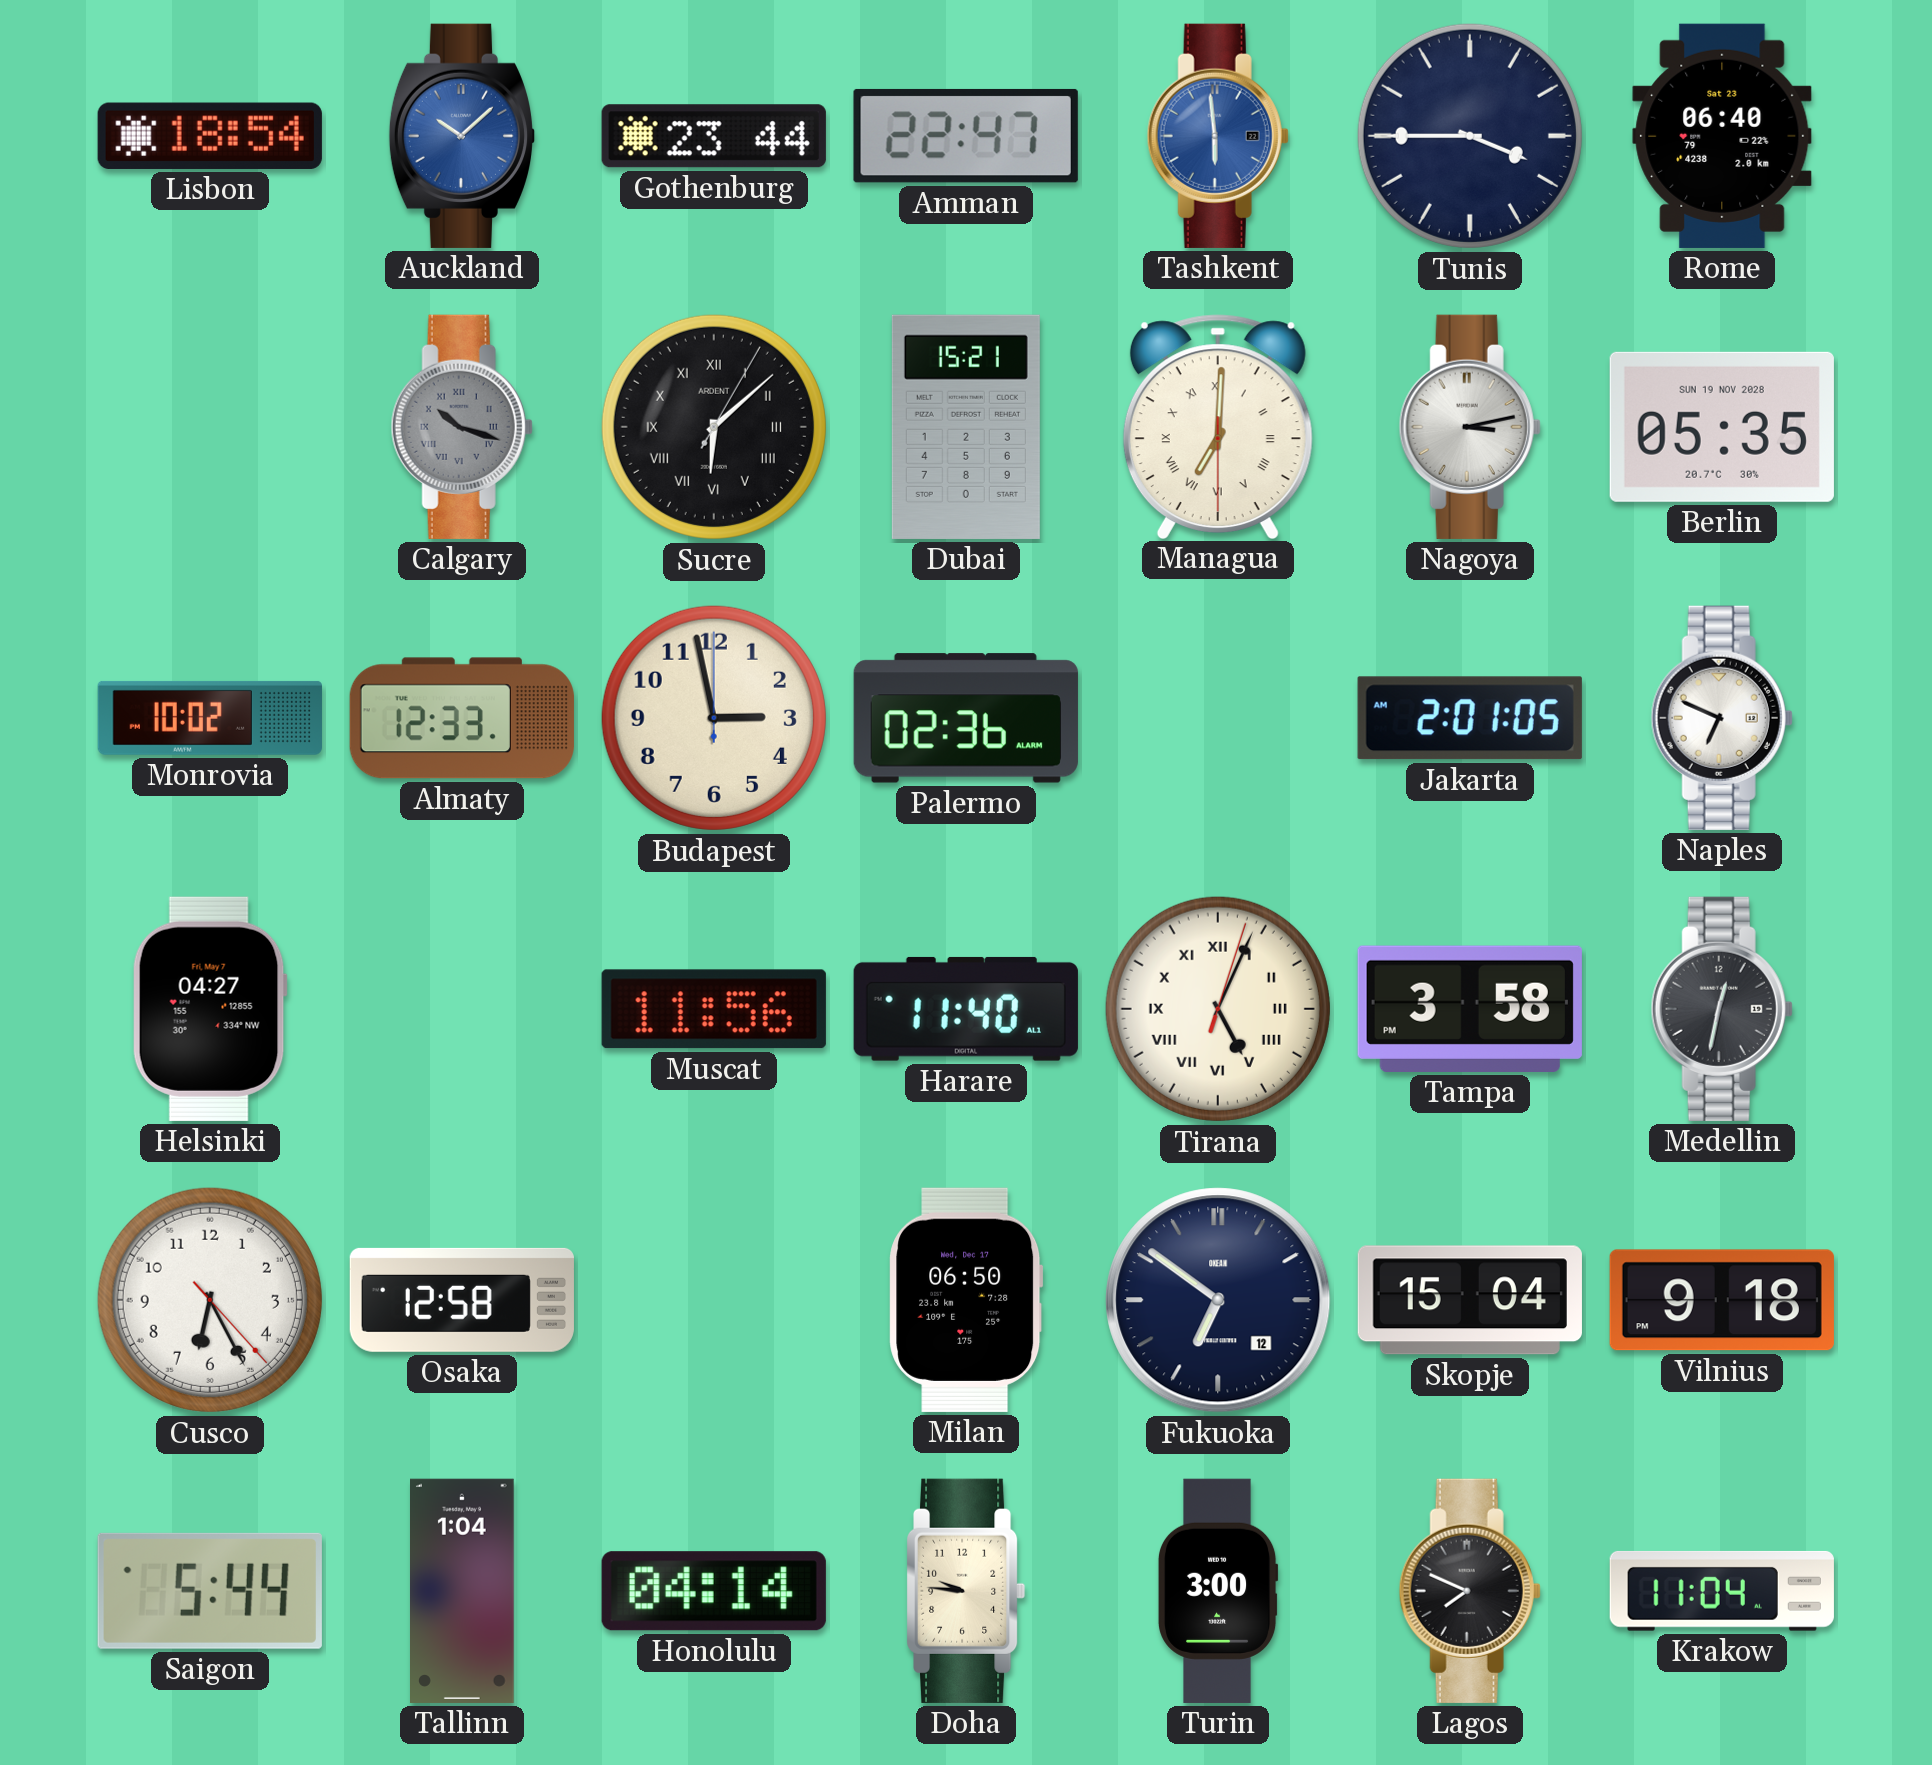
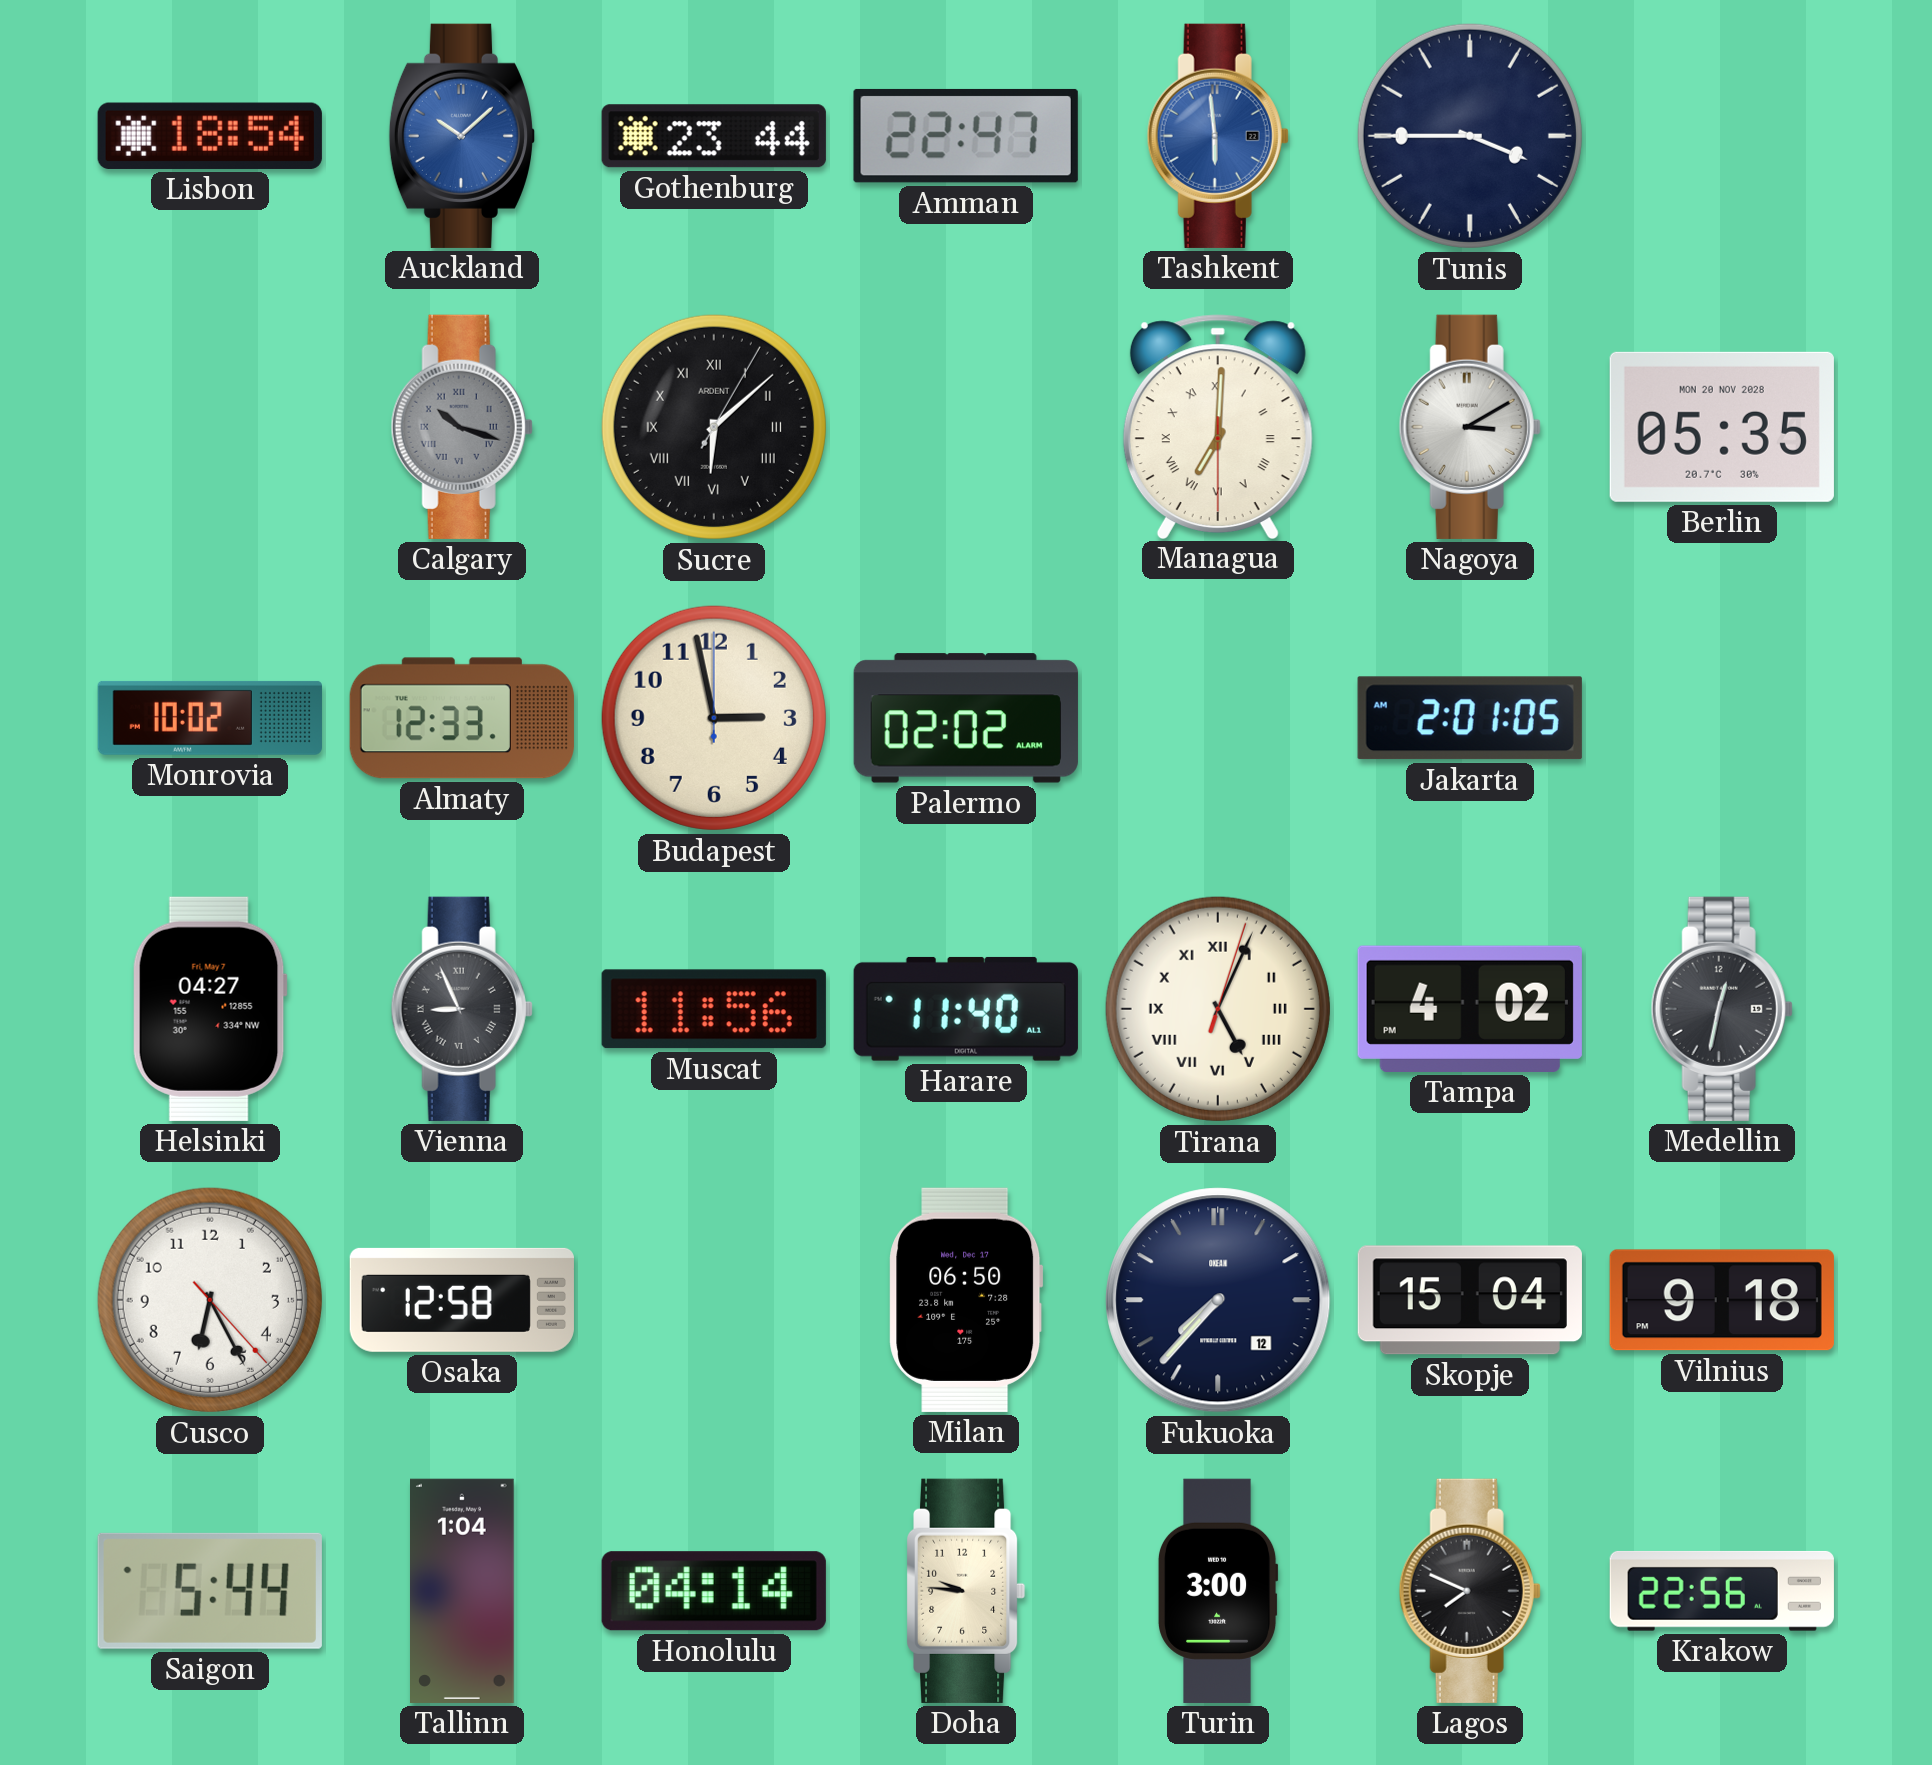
Rome: 06:40 -> none
Dubai: 15:21 -> none
Nagoya: 3:13 -> 3:10
Berlin date: SUN 19 NOV 2028 -> MON 20 NOV 2028
Palermo: 02:36 -> 02:02
Naples: 6:49 -> none
Vienna: none -> 8:56
Tampa: 3:58 -> 4:02
Fukuoka: 6:51 -> 7:37
Krakow: 11:04 -> 22:56
